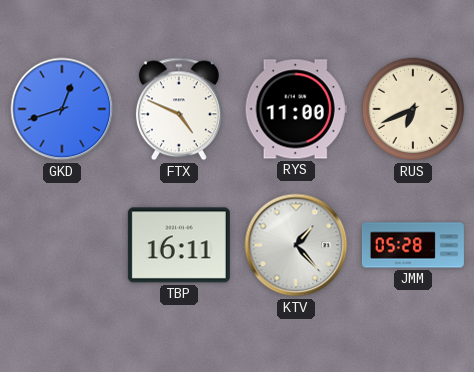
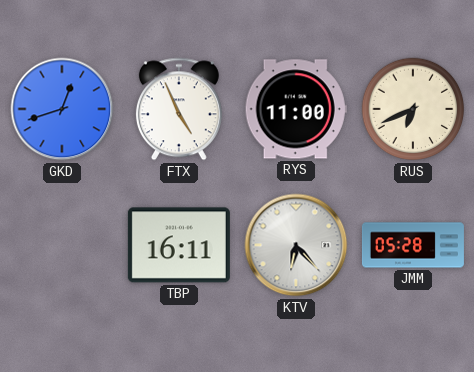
FTX: 4:49 -> 4:56
KTV: 1:23 -> 6:23
